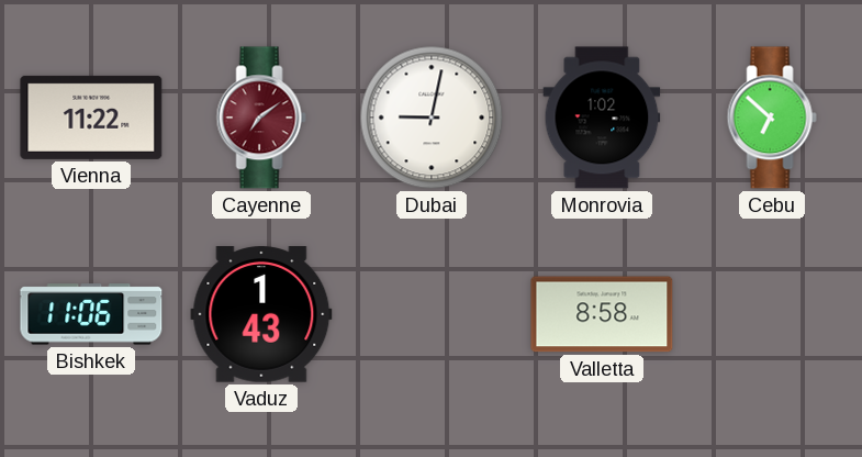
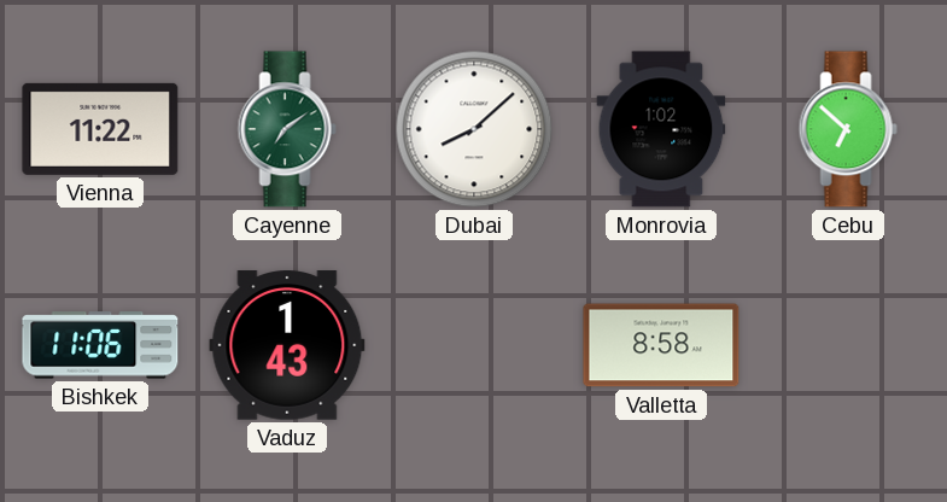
Cayenne dial: burgundy -> green
Dubai: 9:02 -> 8:08
